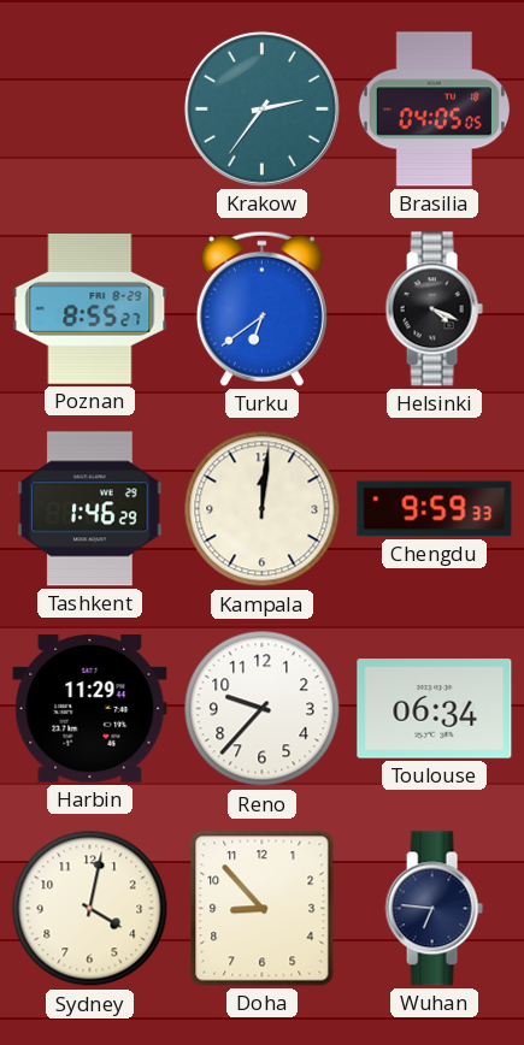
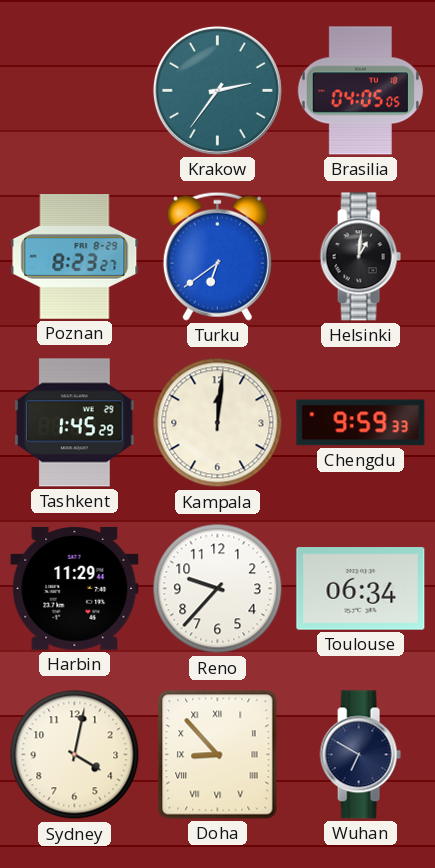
Poznan: 8:55 -> 8:23
Helsinki: 4:19 -> 1:01
Tashkent: 1:46 -> 1:45
Doha numerals: Arabic -> Roman
Wuhan: 6:46 -> 6:50
